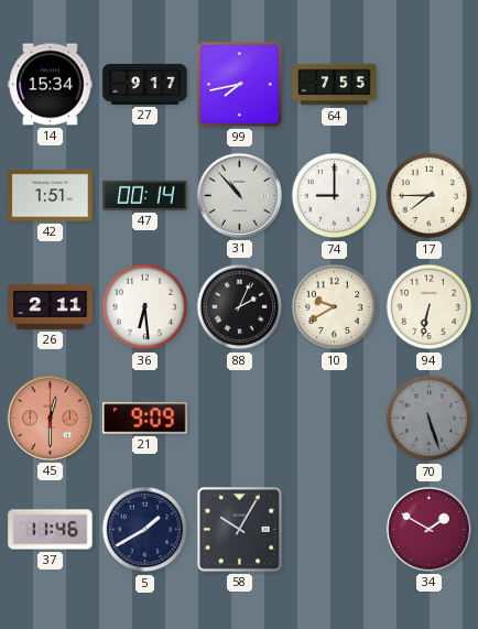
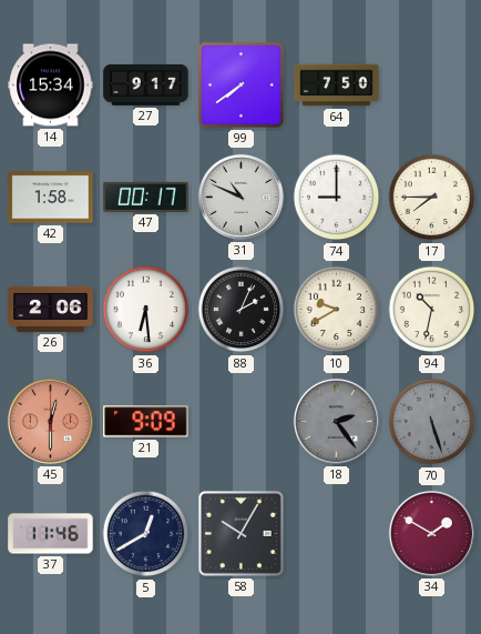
99: 7:43 -> 7:39
64: 7:55 -> 7:50
42: 1:51 -> 1:58
47: 00:14 -> 00:17
31: 10:53 -> 10:49
26: 2:11 -> 2:06
94: 6:32 -> 10:32
18: none -> 2:24
5: 1:40 -> 12:40
